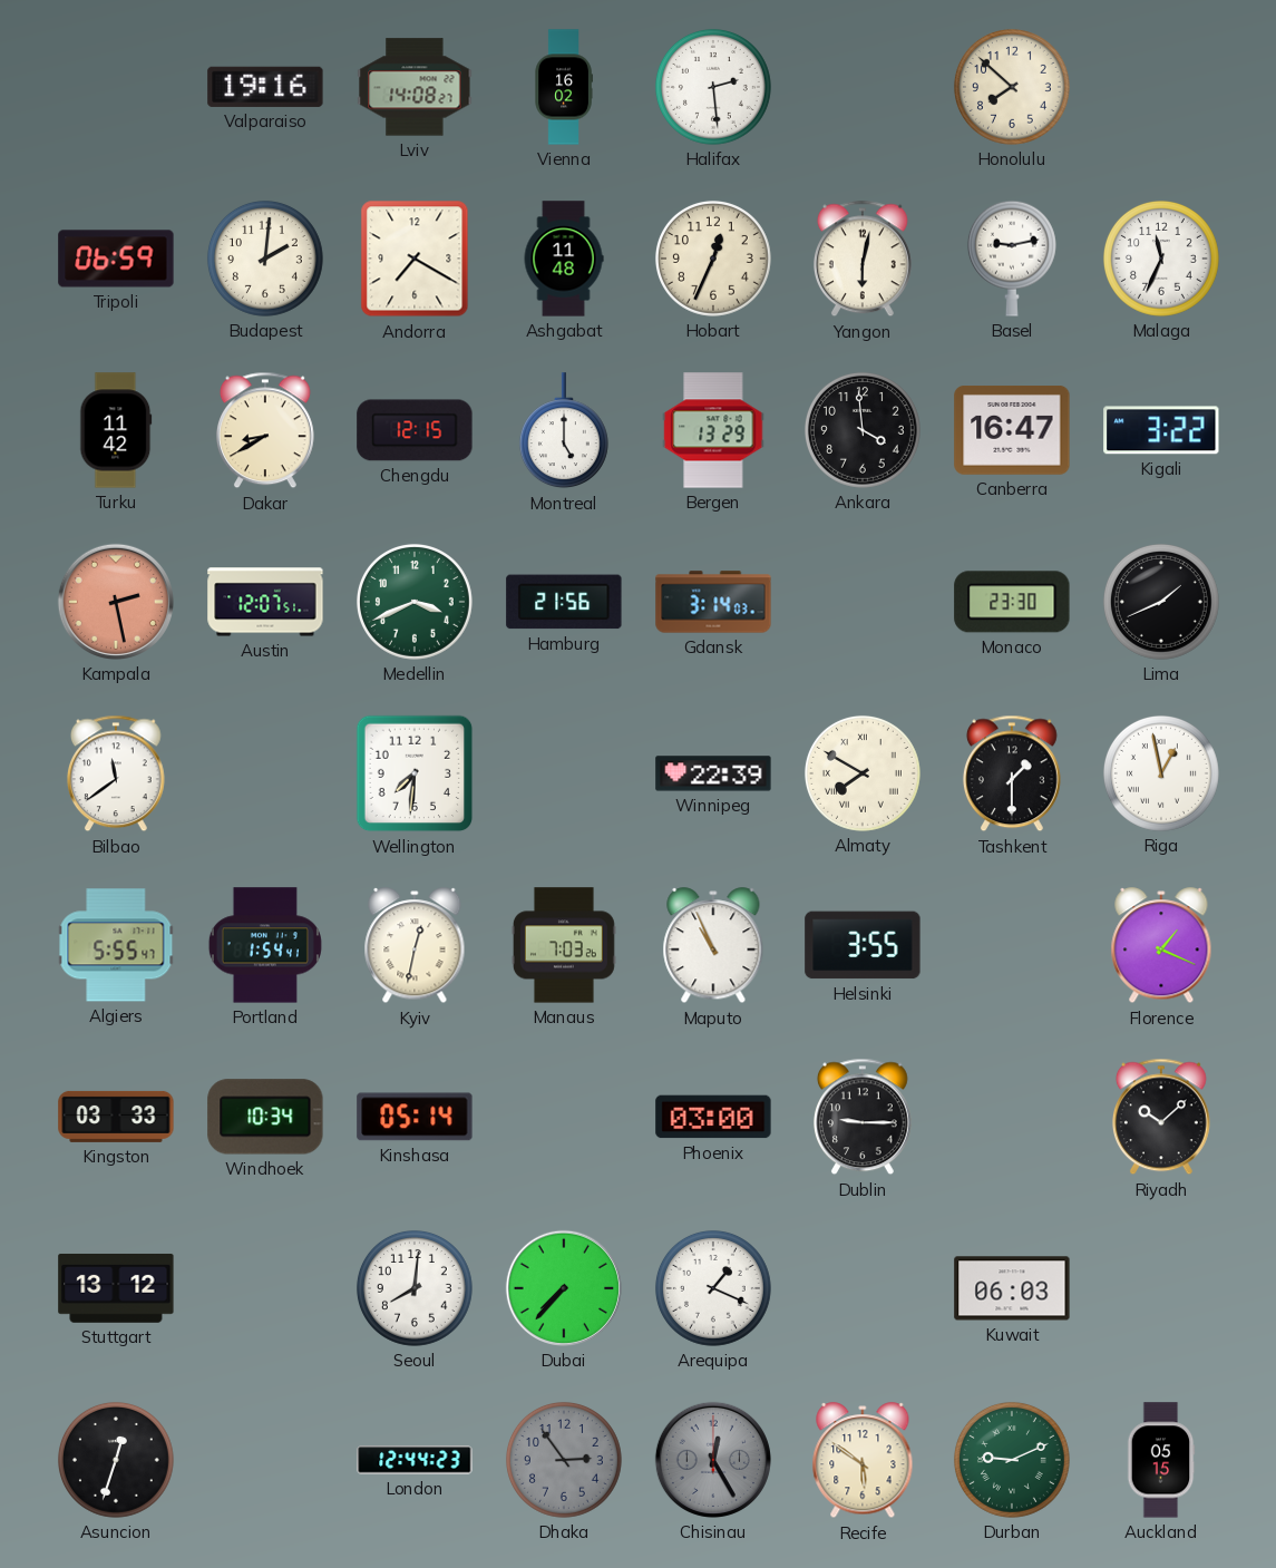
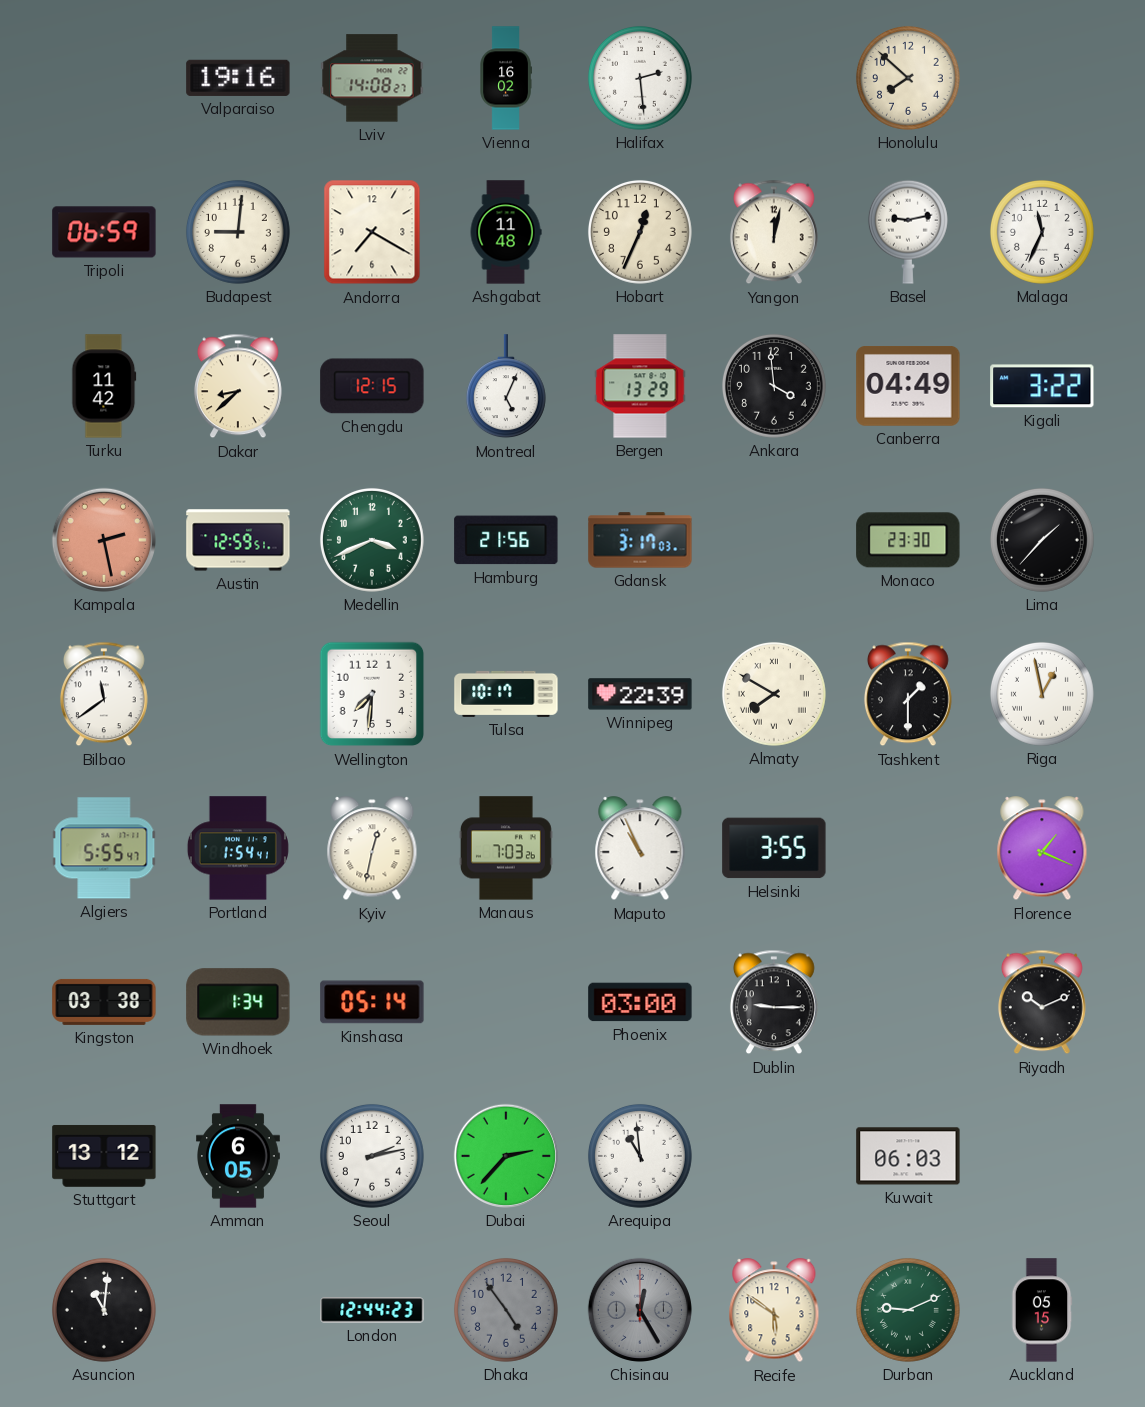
Budapest: 2:01 -> 9:01
Yangon: 6:02 -> 12:02
Dakar: 8:40 -> 8:38
Montreal: 5:00 -> 5:04
Canberra: 16:47 -> 04:49
Austin: 12:07 -> 12:59
Gdansk: 3:14 -> 3:17
Lima: 1:41 -> 1:37
Tulsa: none -> 10:17
Kingston: 03:33 -> 03:38
Windhoek: 10:34 -> 1:34
Riyadh: 10:08 -> 10:11
Amman: none -> 6:05
Seoul: 8:01 -> 2:13
Dubai: 7:37 -> 2:37
Arequipa: 1:19 -> 10:59
Asuncion: 12:33 -> 11:01
Dhaka: 2:54 -> 4:54
